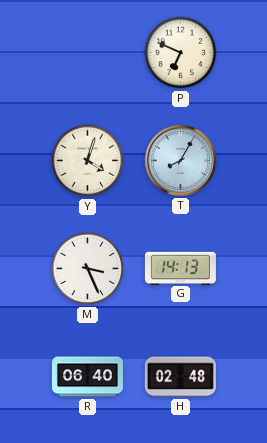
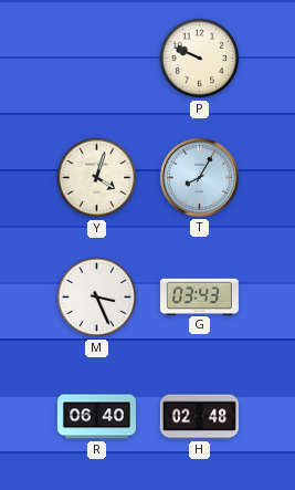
P: 6:49 -> 9:49
G: 14:13 -> 03:43
